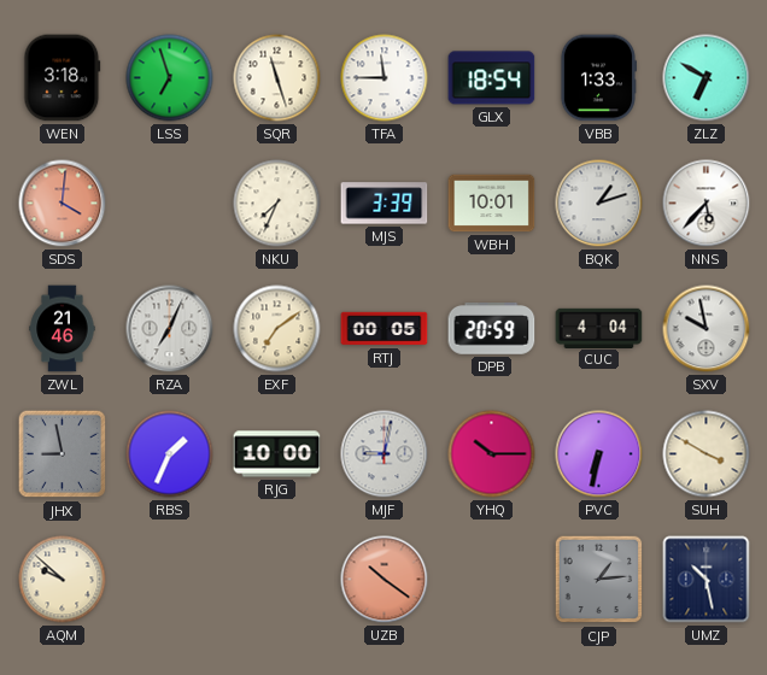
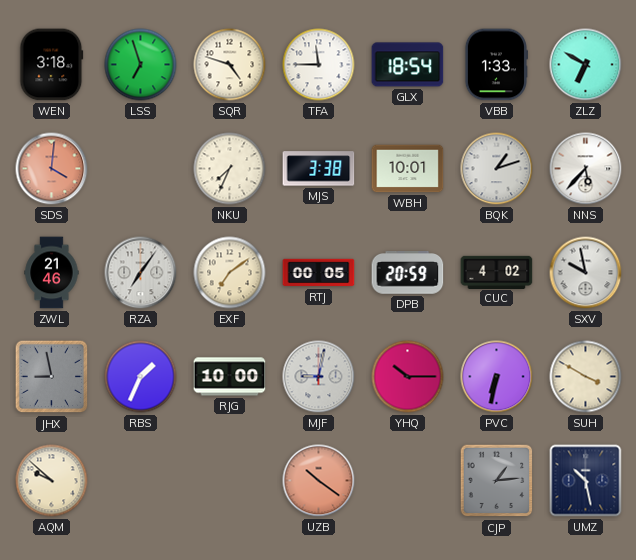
SQR: 11:27 -> 4:48
MJS: 3:39 -> 3:38
RZA: 7:04 -> 7:06
CUC: 4:04 -> 4:02
